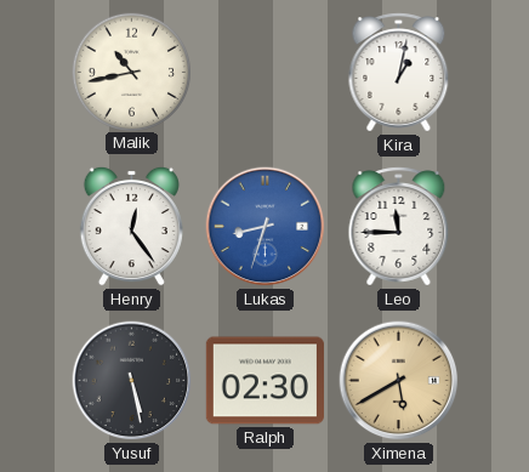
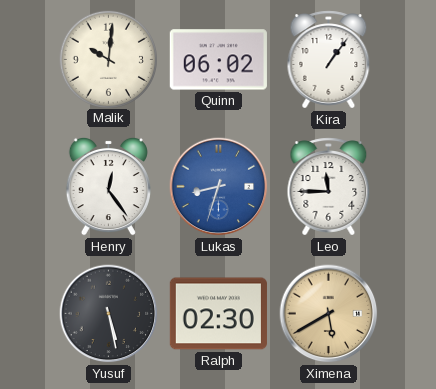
Malik: 10:43 -> 10:01
Quinn: none -> 06:02
Kira: 1:02 -> 1:06
